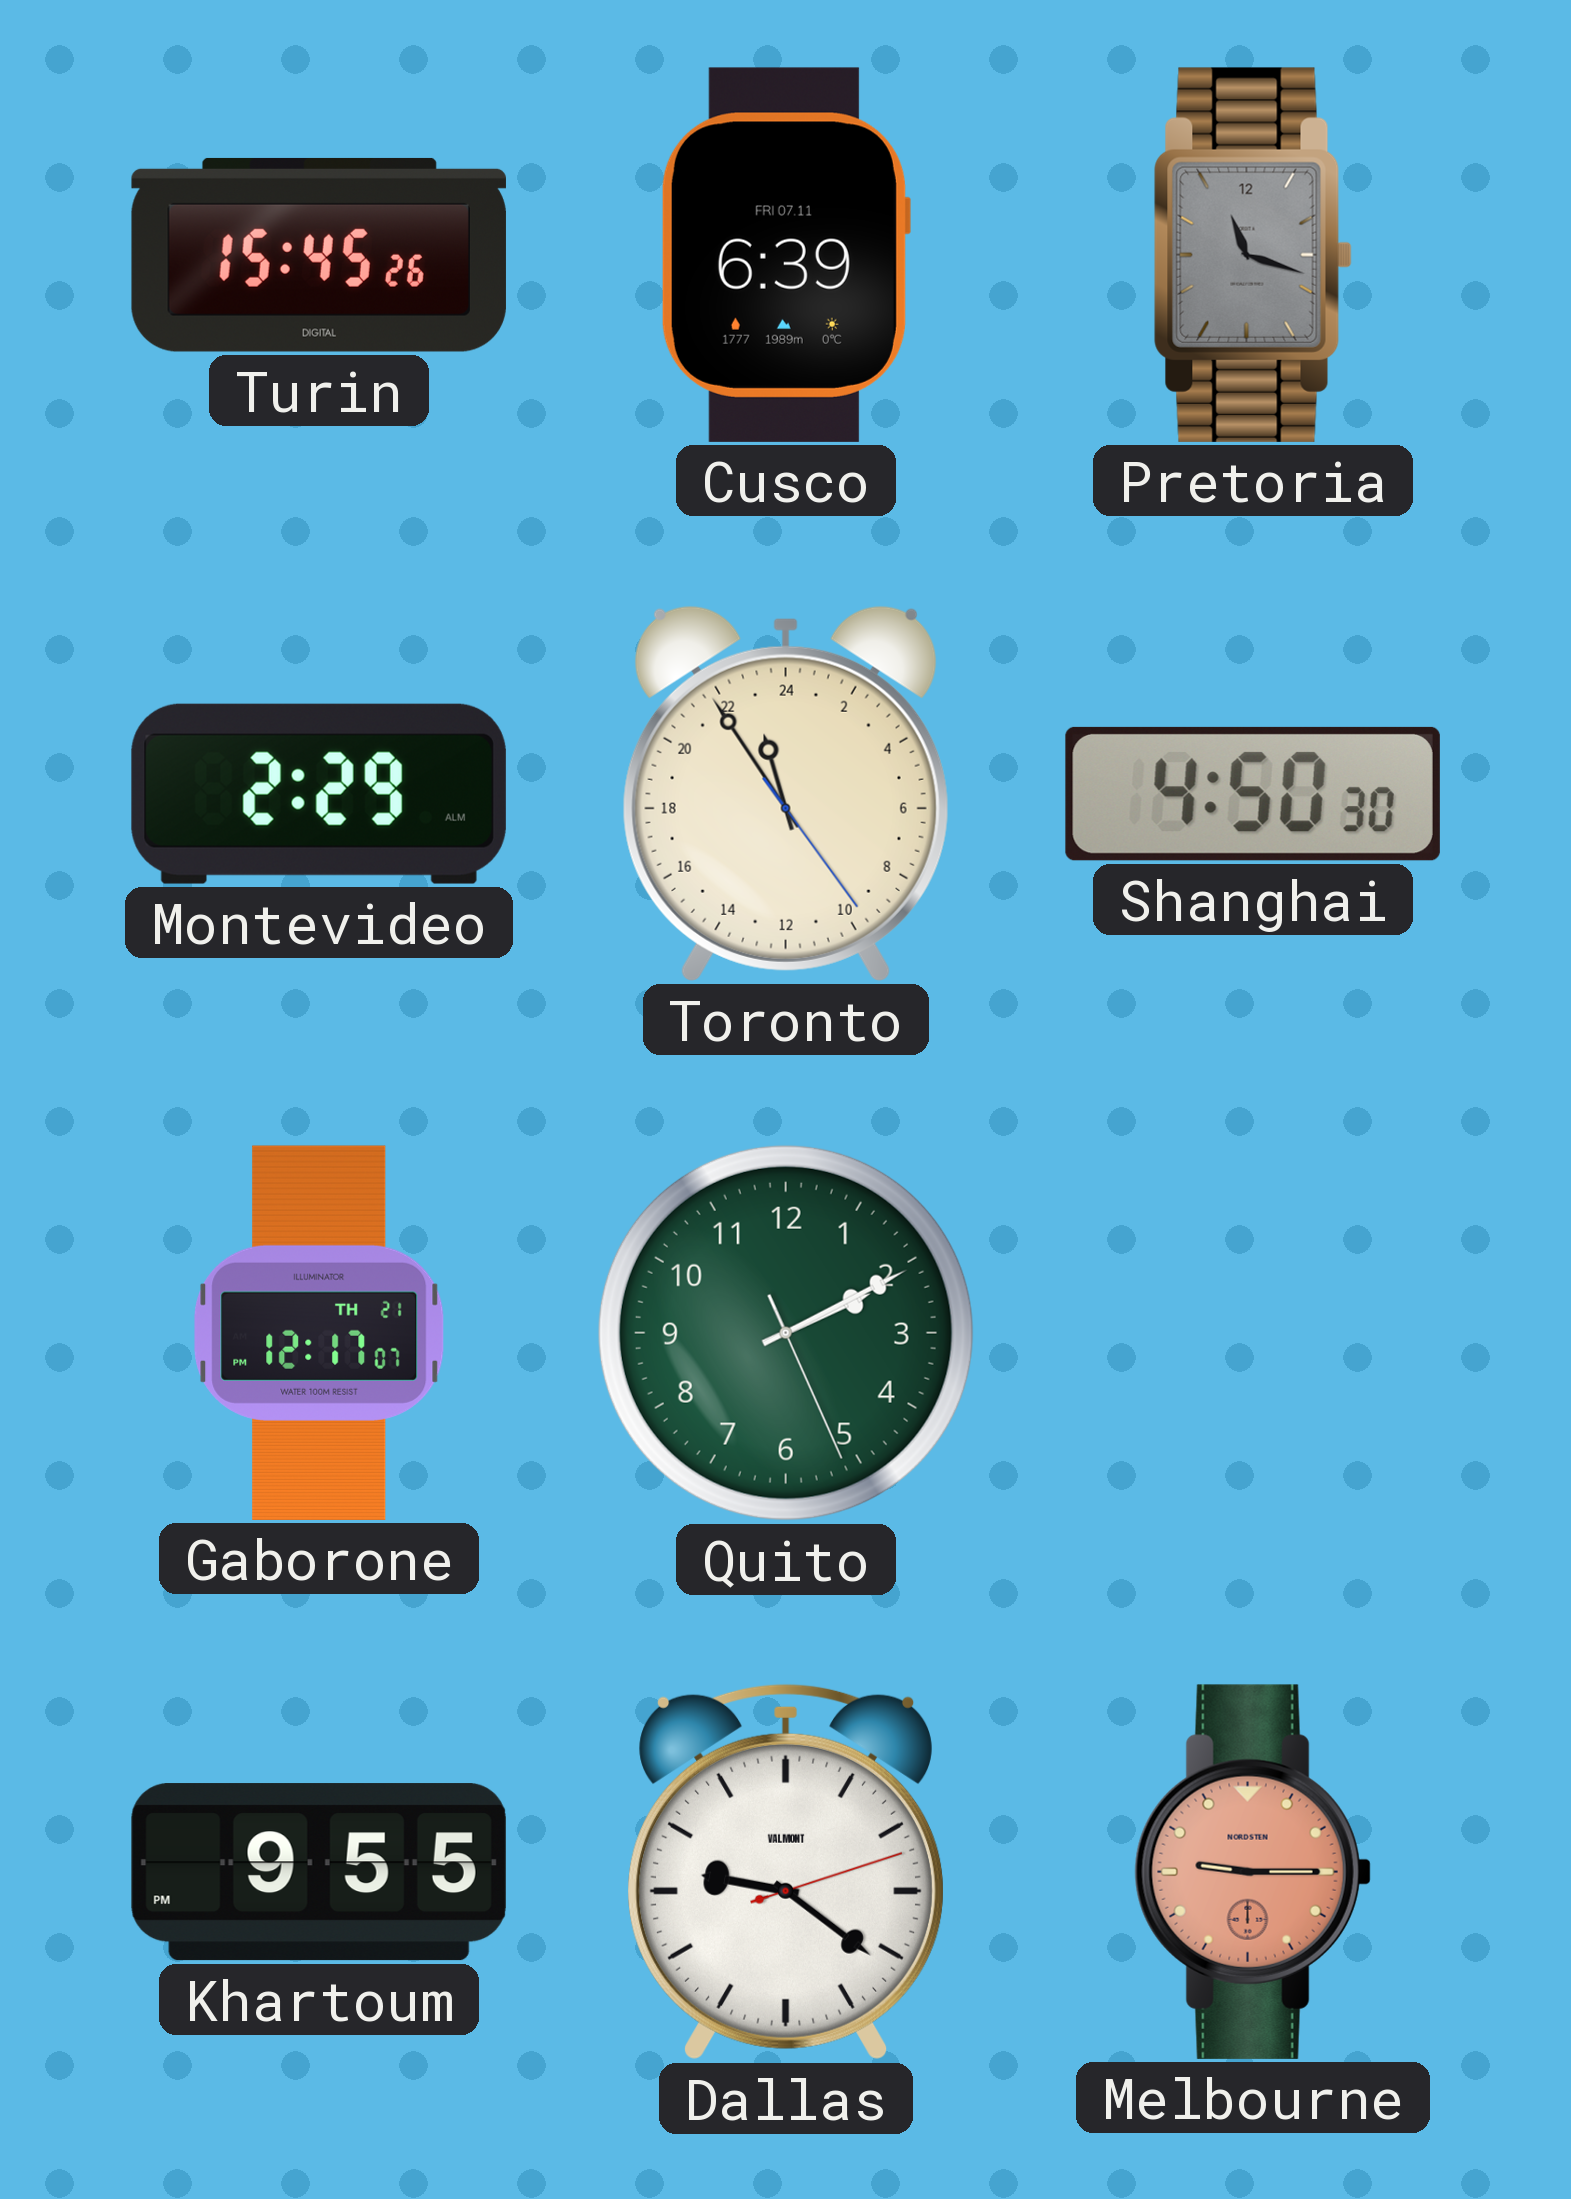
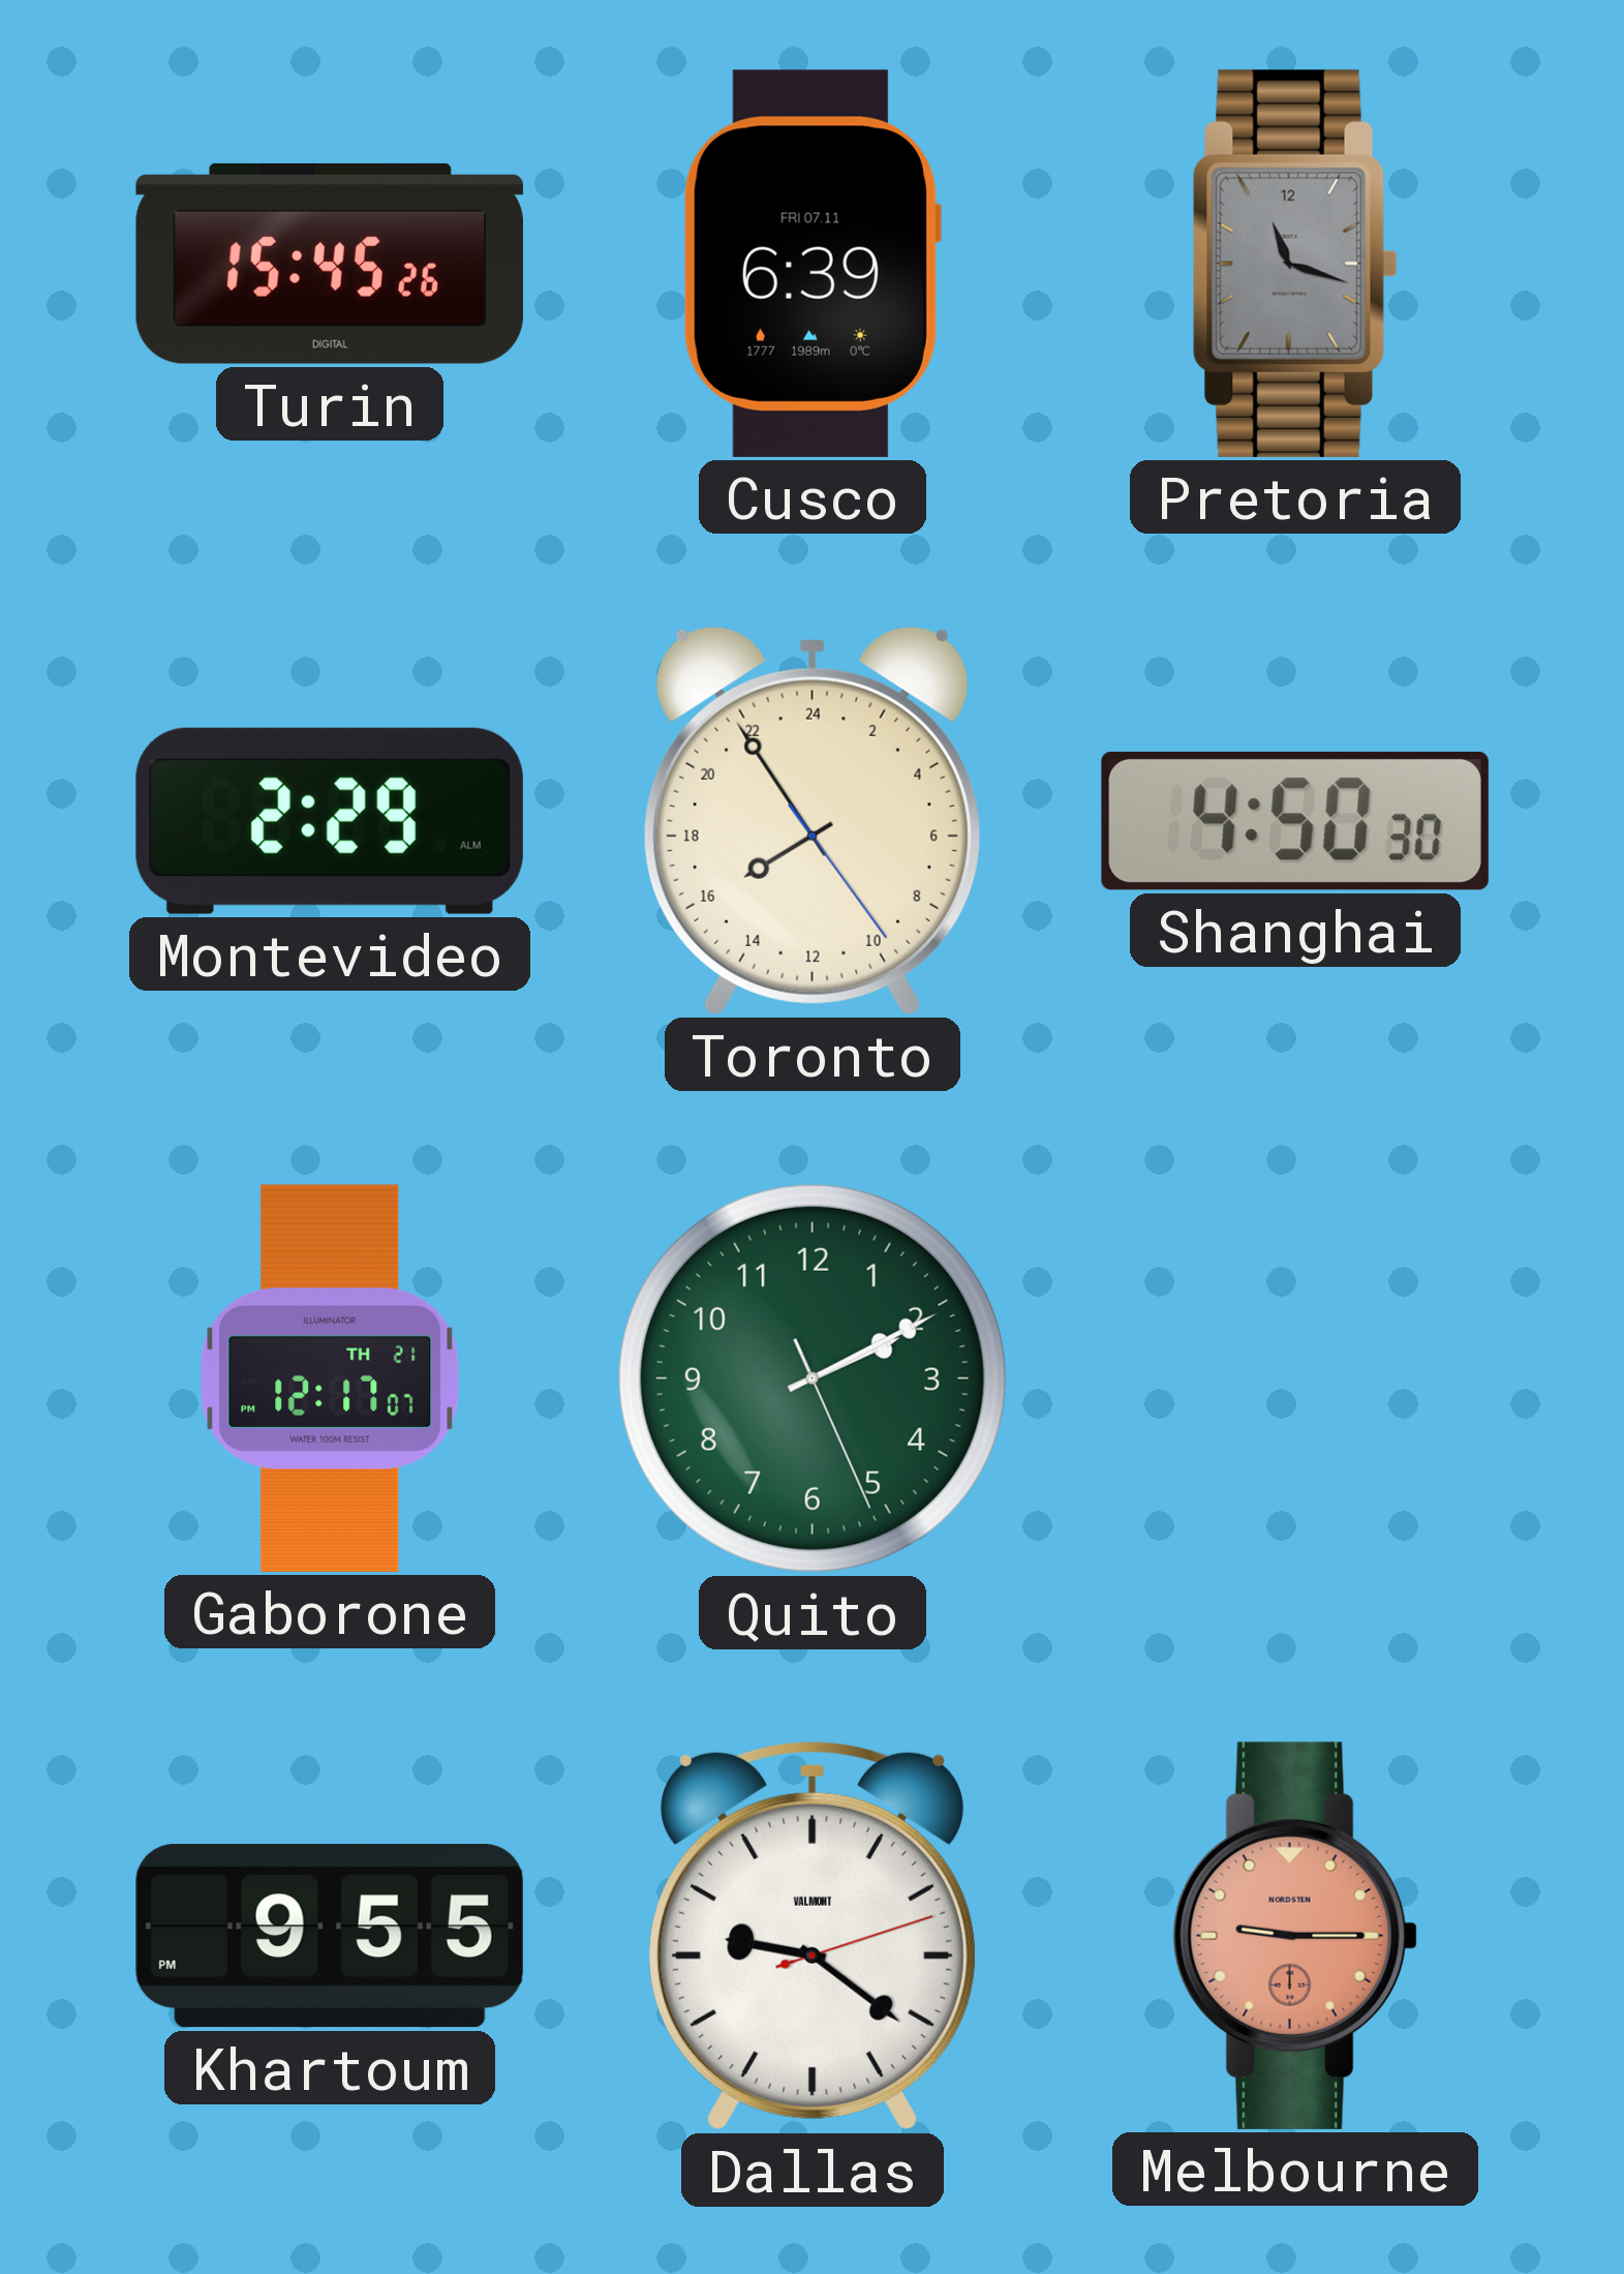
Toronto: 22:54 -> 15:54
